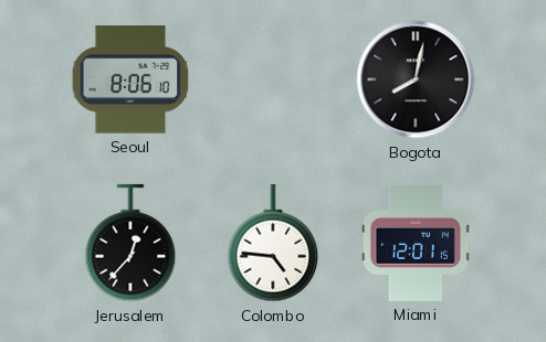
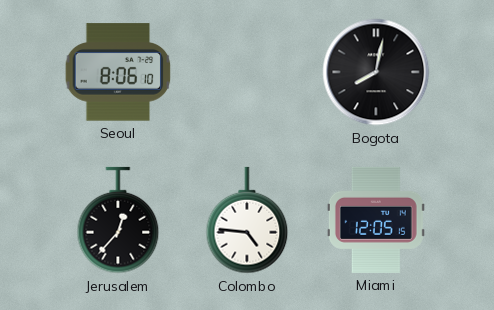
Miami: 12:01 -> 12:05
